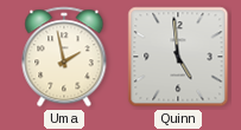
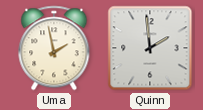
Quinn: 4:59 -> 1:59
